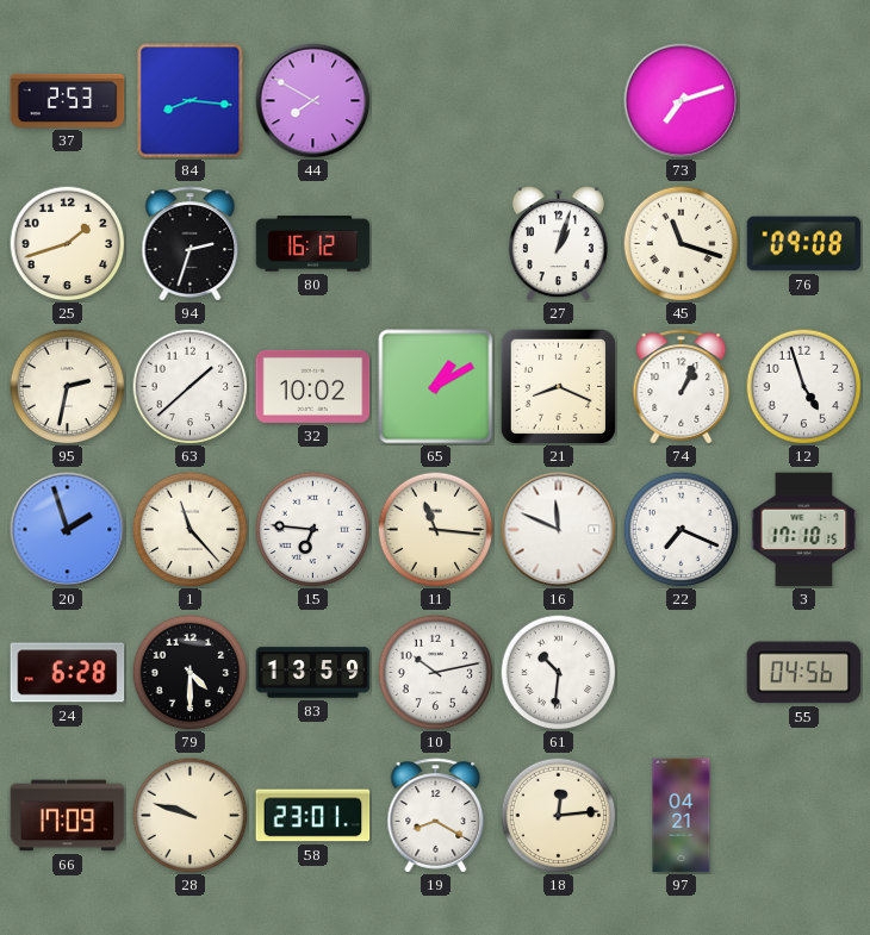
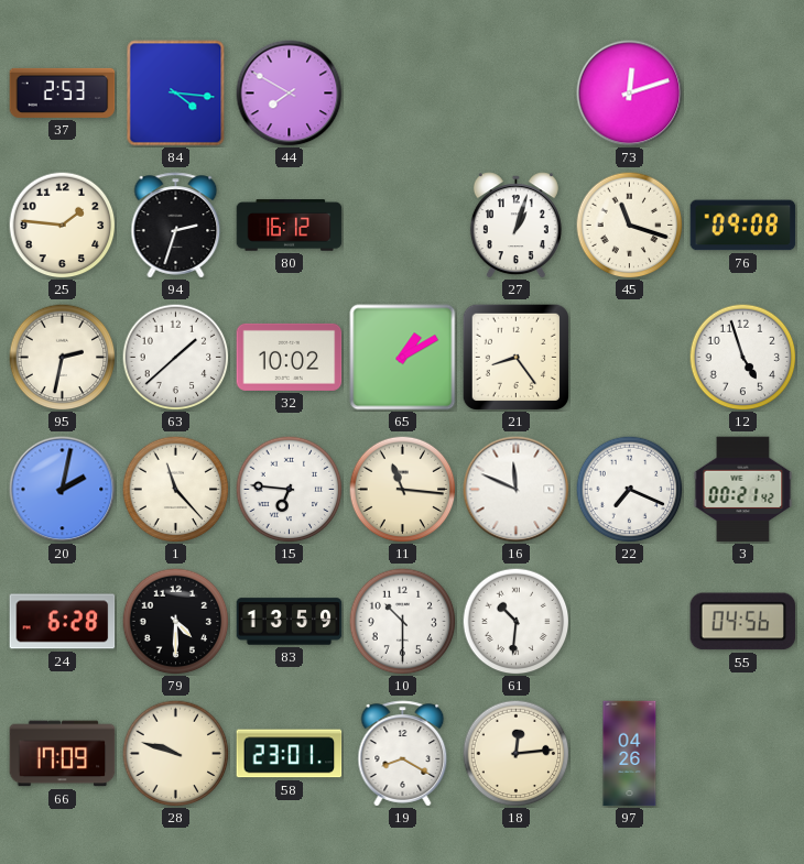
84: 8:16 -> 4:16
73: 7:12 -> 12:12
25: 1:42 -> 1:46
21: 8:19 -> 8:24
74: 1:04 -> none
20: 1:57 -> 2:02
3: 17:10 -> 00:21
10: 10:13 -> 10:30
97: 04:21 -> 04:26
